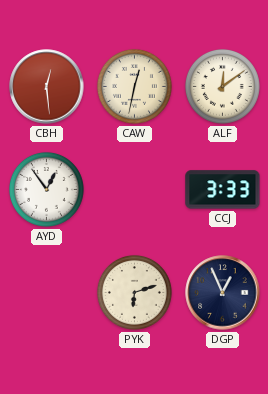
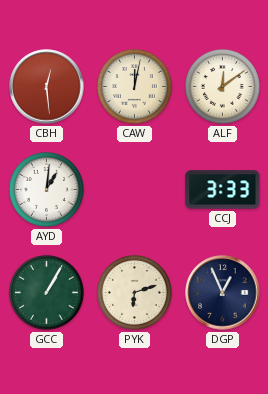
CAW: 12:32 -> 12:02
AYD: 12:54 -> 1:01
GCC: none -> 1:05
